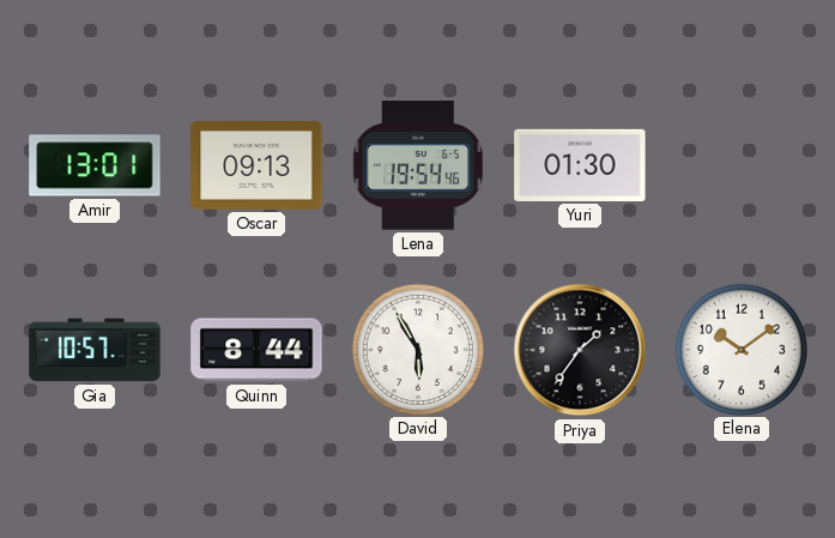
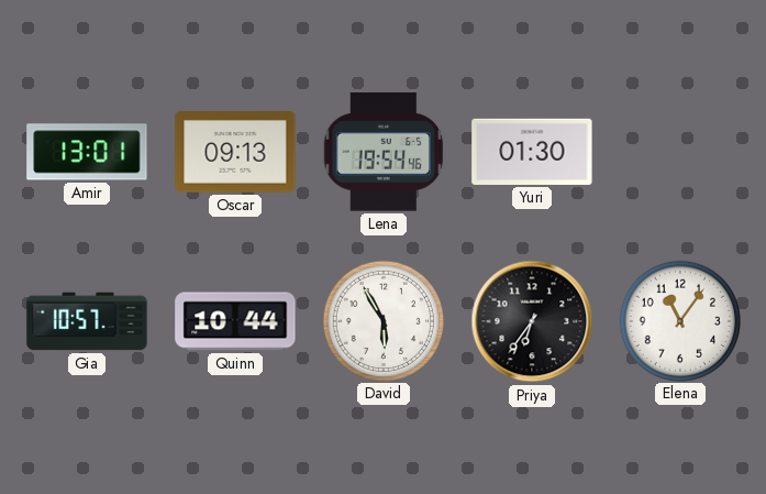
Quinn: 8:44 -> 10:44
Priya: 1:36 -> 6:36
Elena: 10:09 -> 11:06
